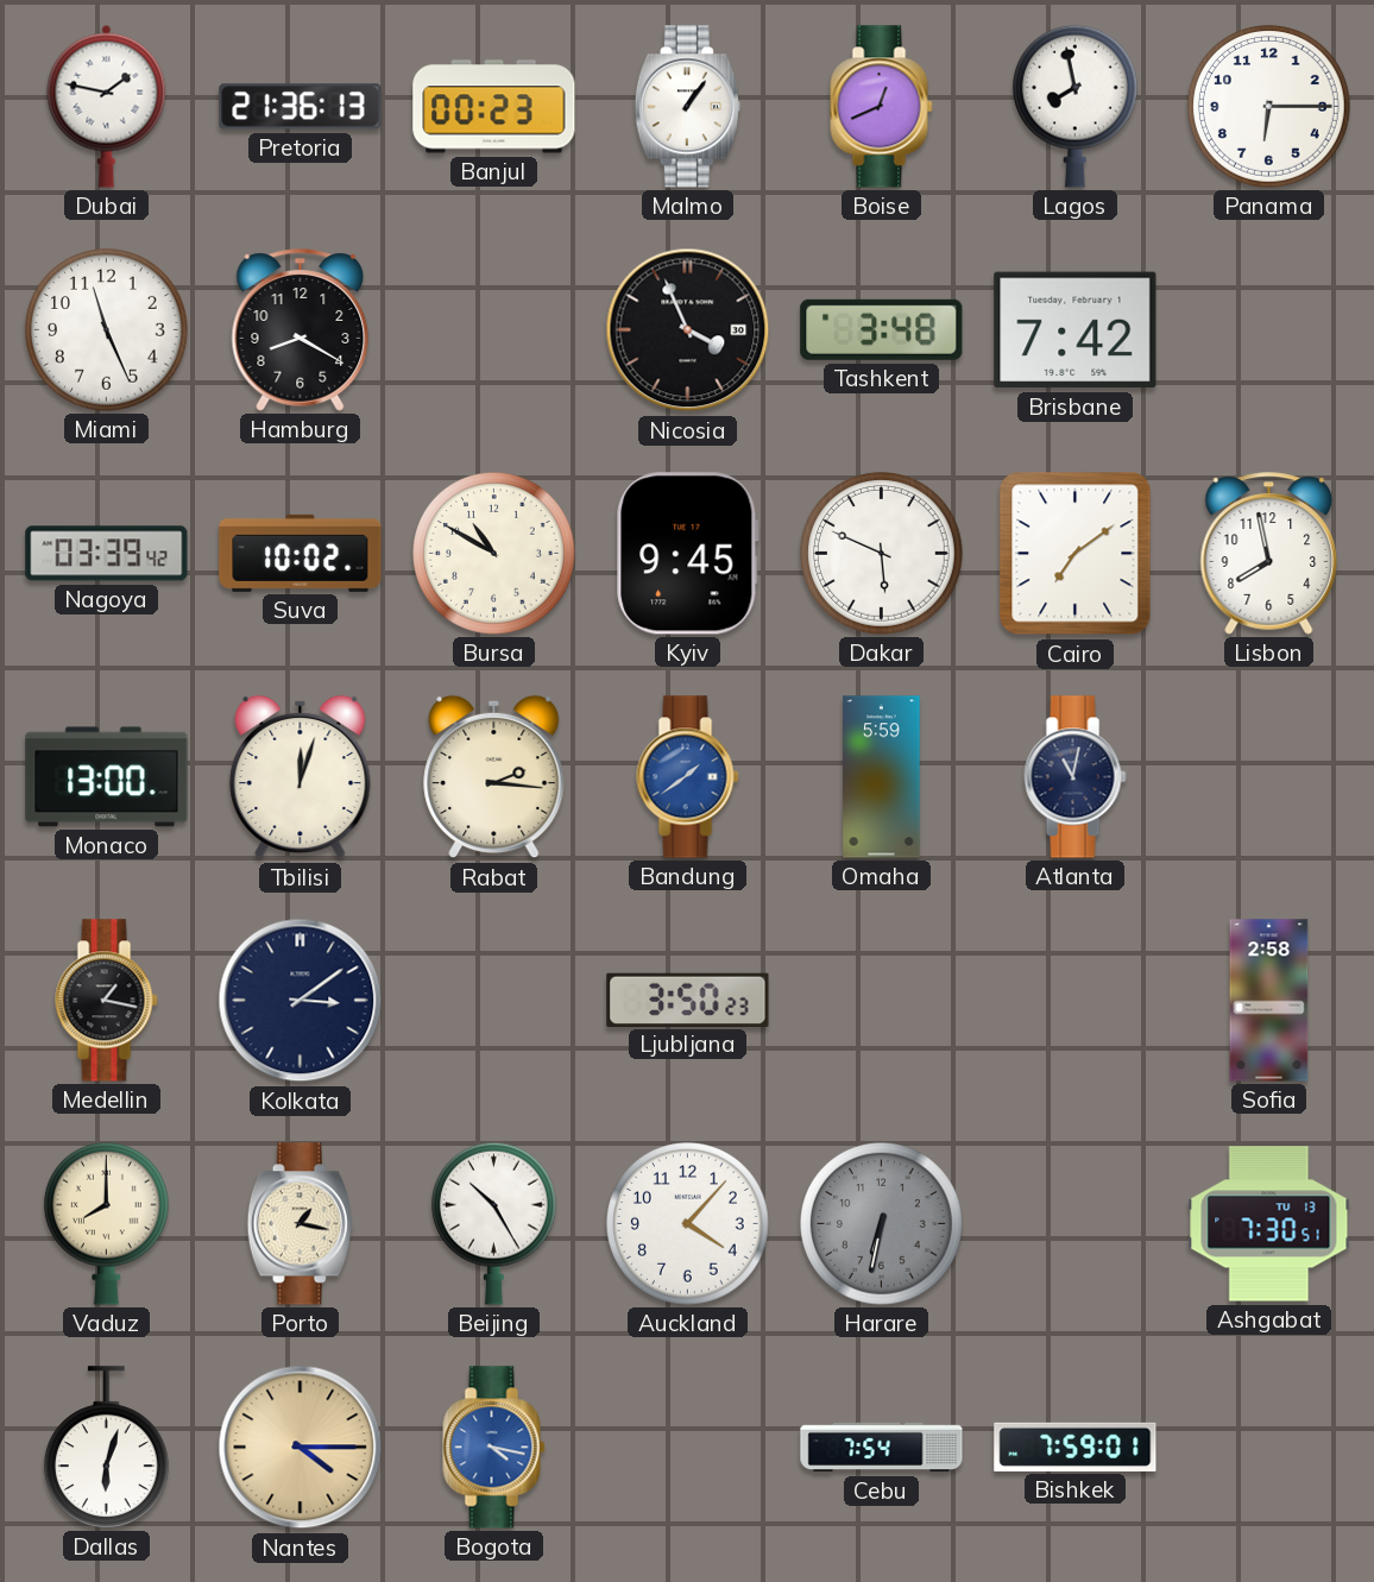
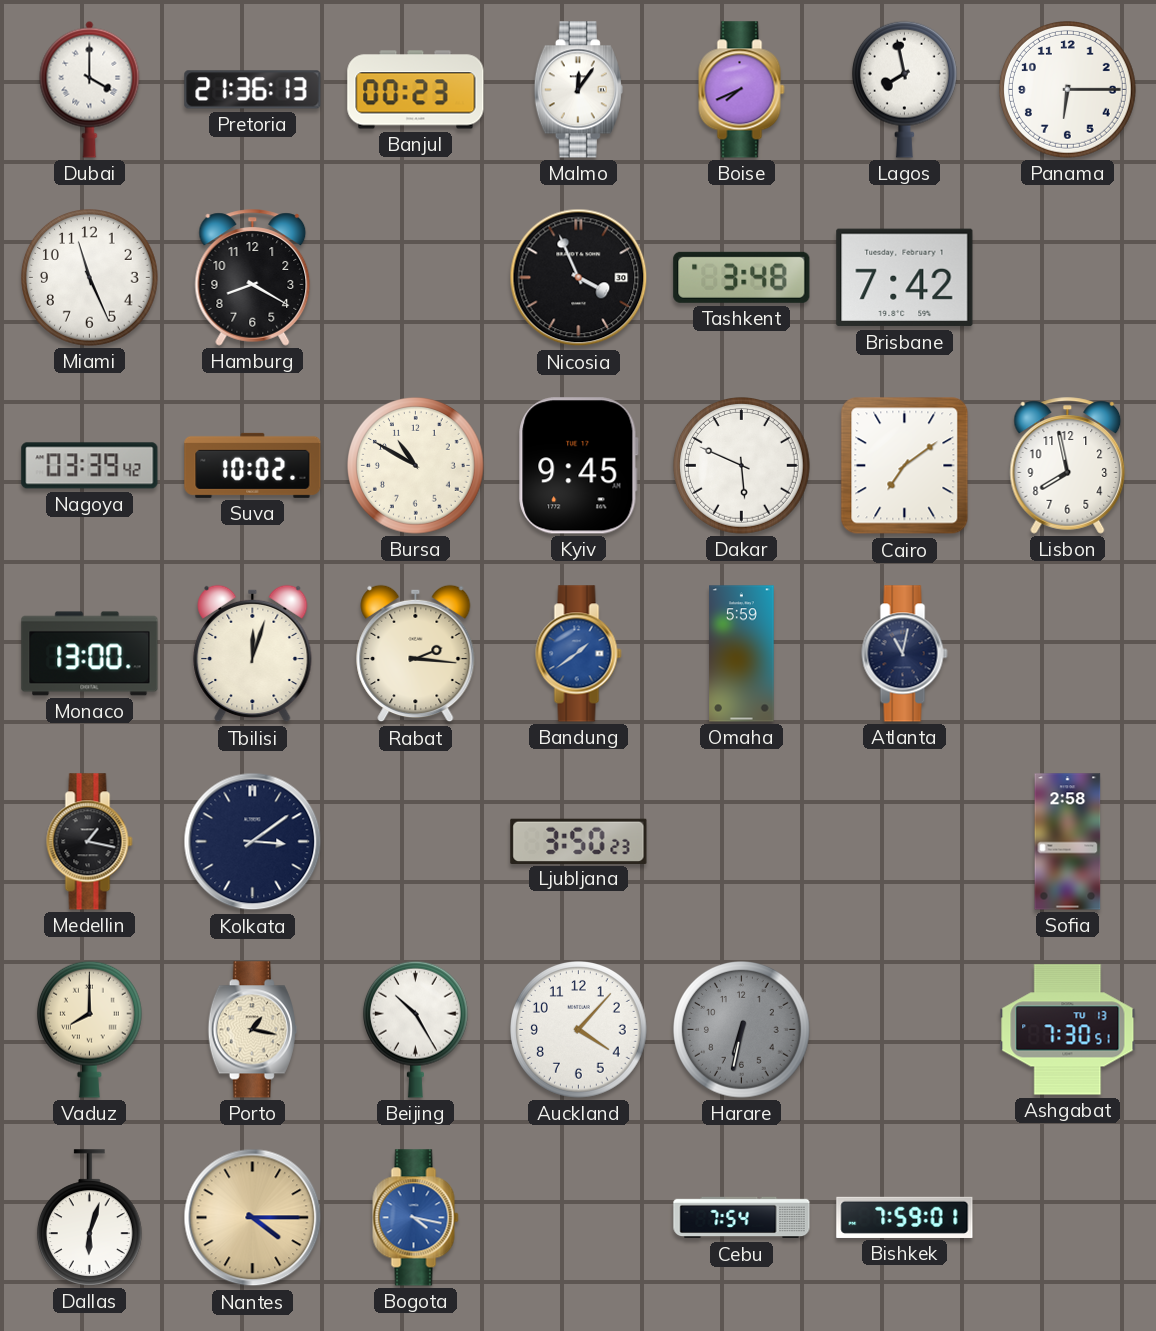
Dubai: 1:47 -> 4:00
Malmo: 1:06 -> 12:06
Boise: 12:41 -> 7:41
